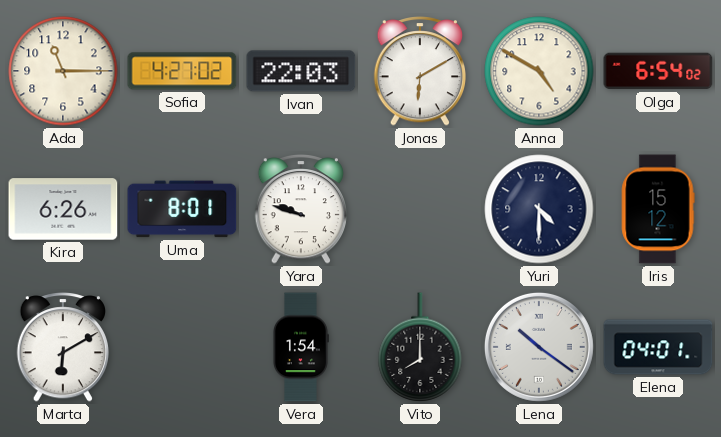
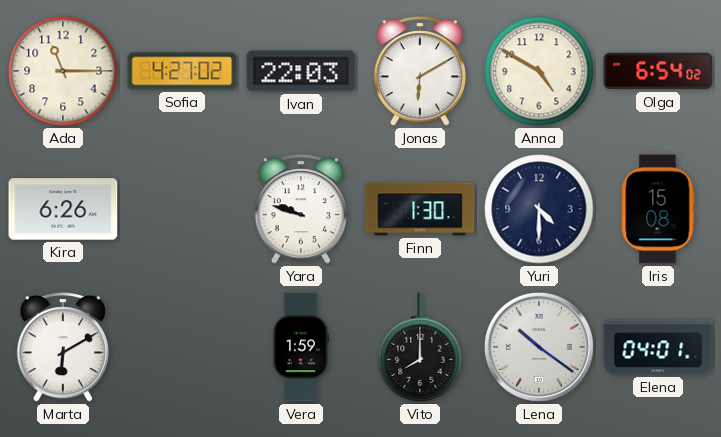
Uma: 8:01 -> none
Finn: none -> 1:30
Iris: 15:12 -> 15:08
Vera: 1:54 -> 1:59
